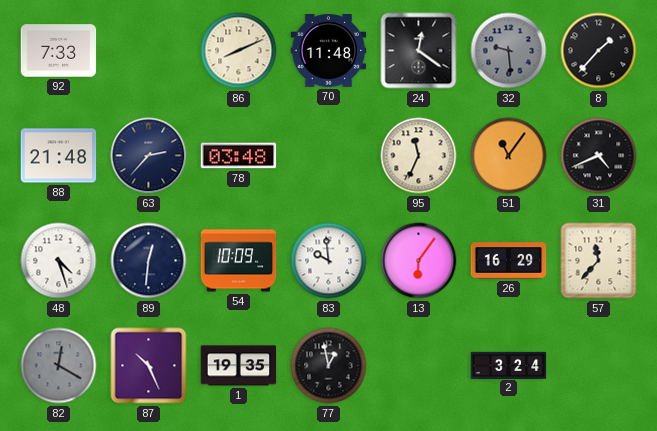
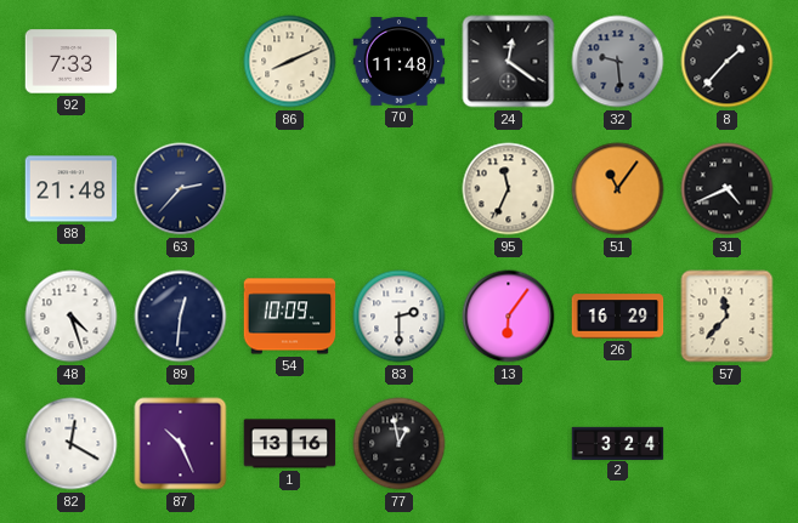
78: 03:48 -> none
83: 9:59 -> 2:30
82 dial: grey -> white
1: 19:35 -> 13:16
